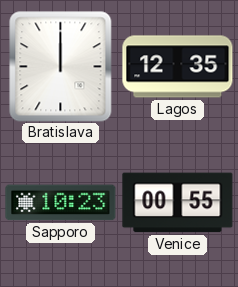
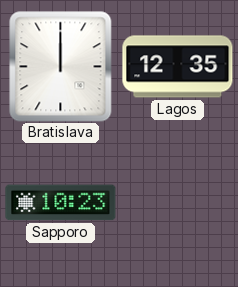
Venice: 00:55 -> none
